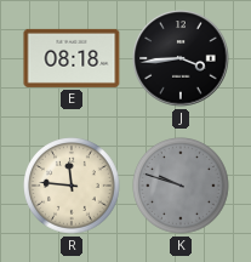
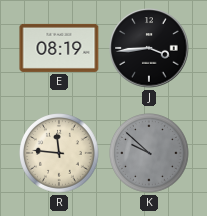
E: 08:18 -> 08:19
K: 9:48 -> 9:52
